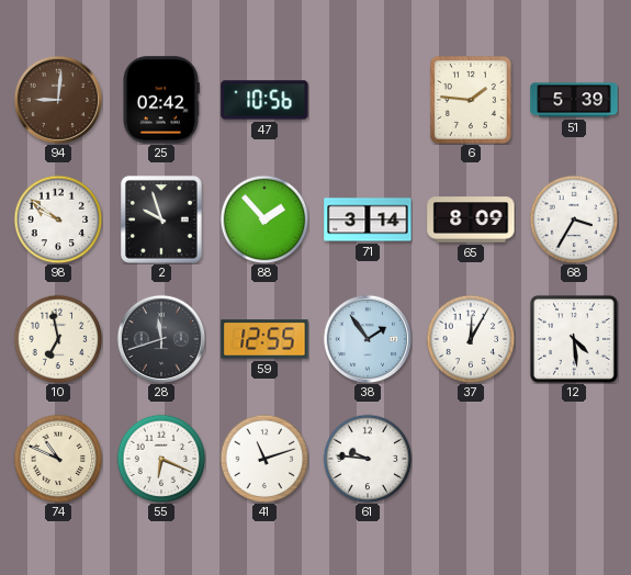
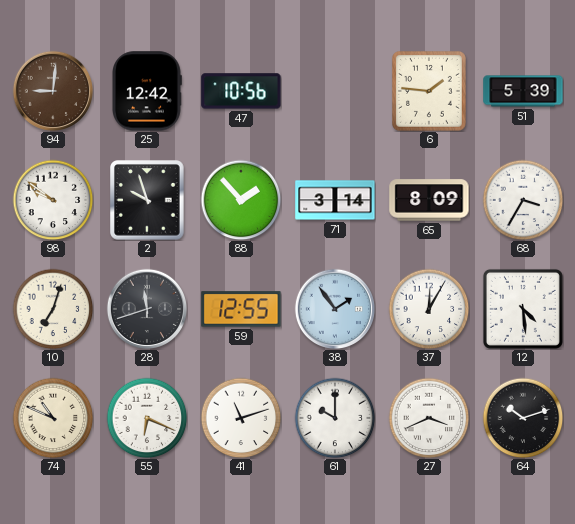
25: 02:42 -> 12:42
10: 6:58 -> 7:03
61: 9:46 -> 10:00
27: none -> 3:41
64: none -> 10:12
